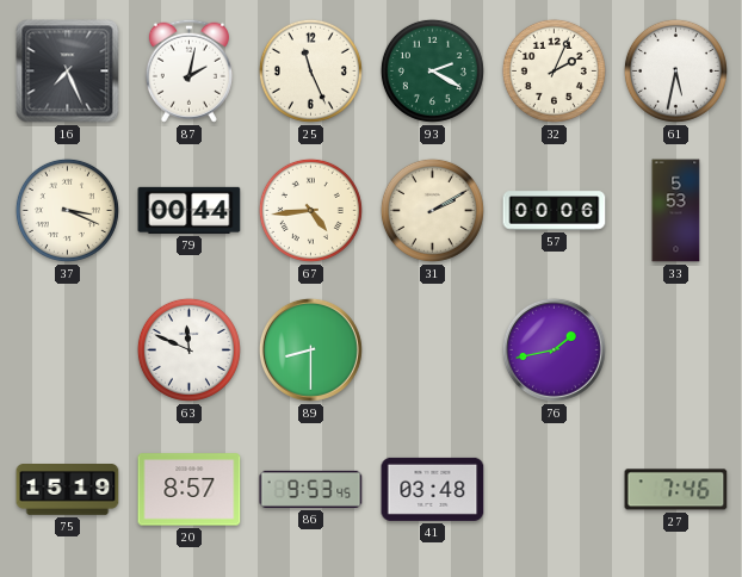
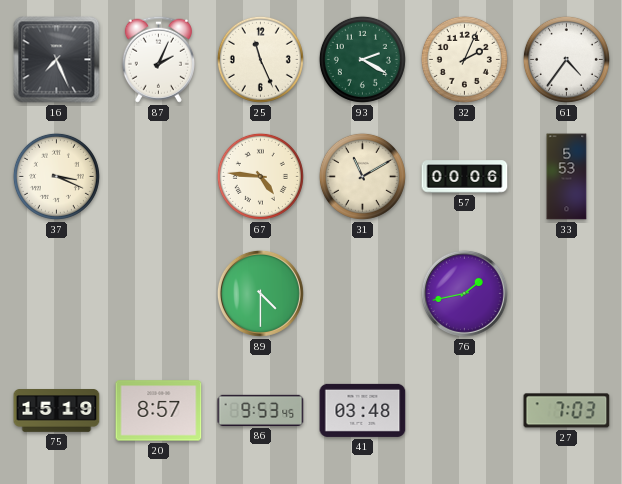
87: 2:02 -> 2:04
61: 5:32 -> 4:36
79: 00:44 -> none
67: 4:44 -> 4:46
31: 2:10 -> 11:10
63: 11:49 -> none
89: 8:30 -> 4:30
27: 7:46 -> 7:03
